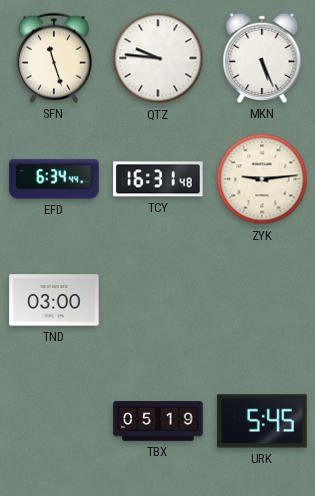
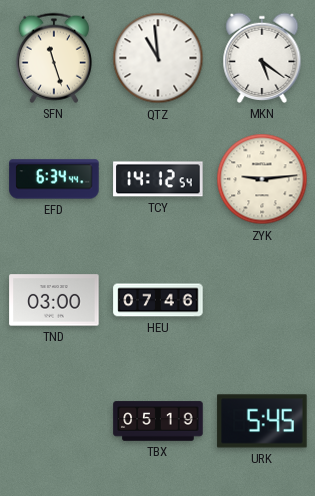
QTZ: 9:46 -> 10:59
MKN: 5:26 -> 5:21
TCY: 16:31 -> 14:12
HEU: none -> 07:46
